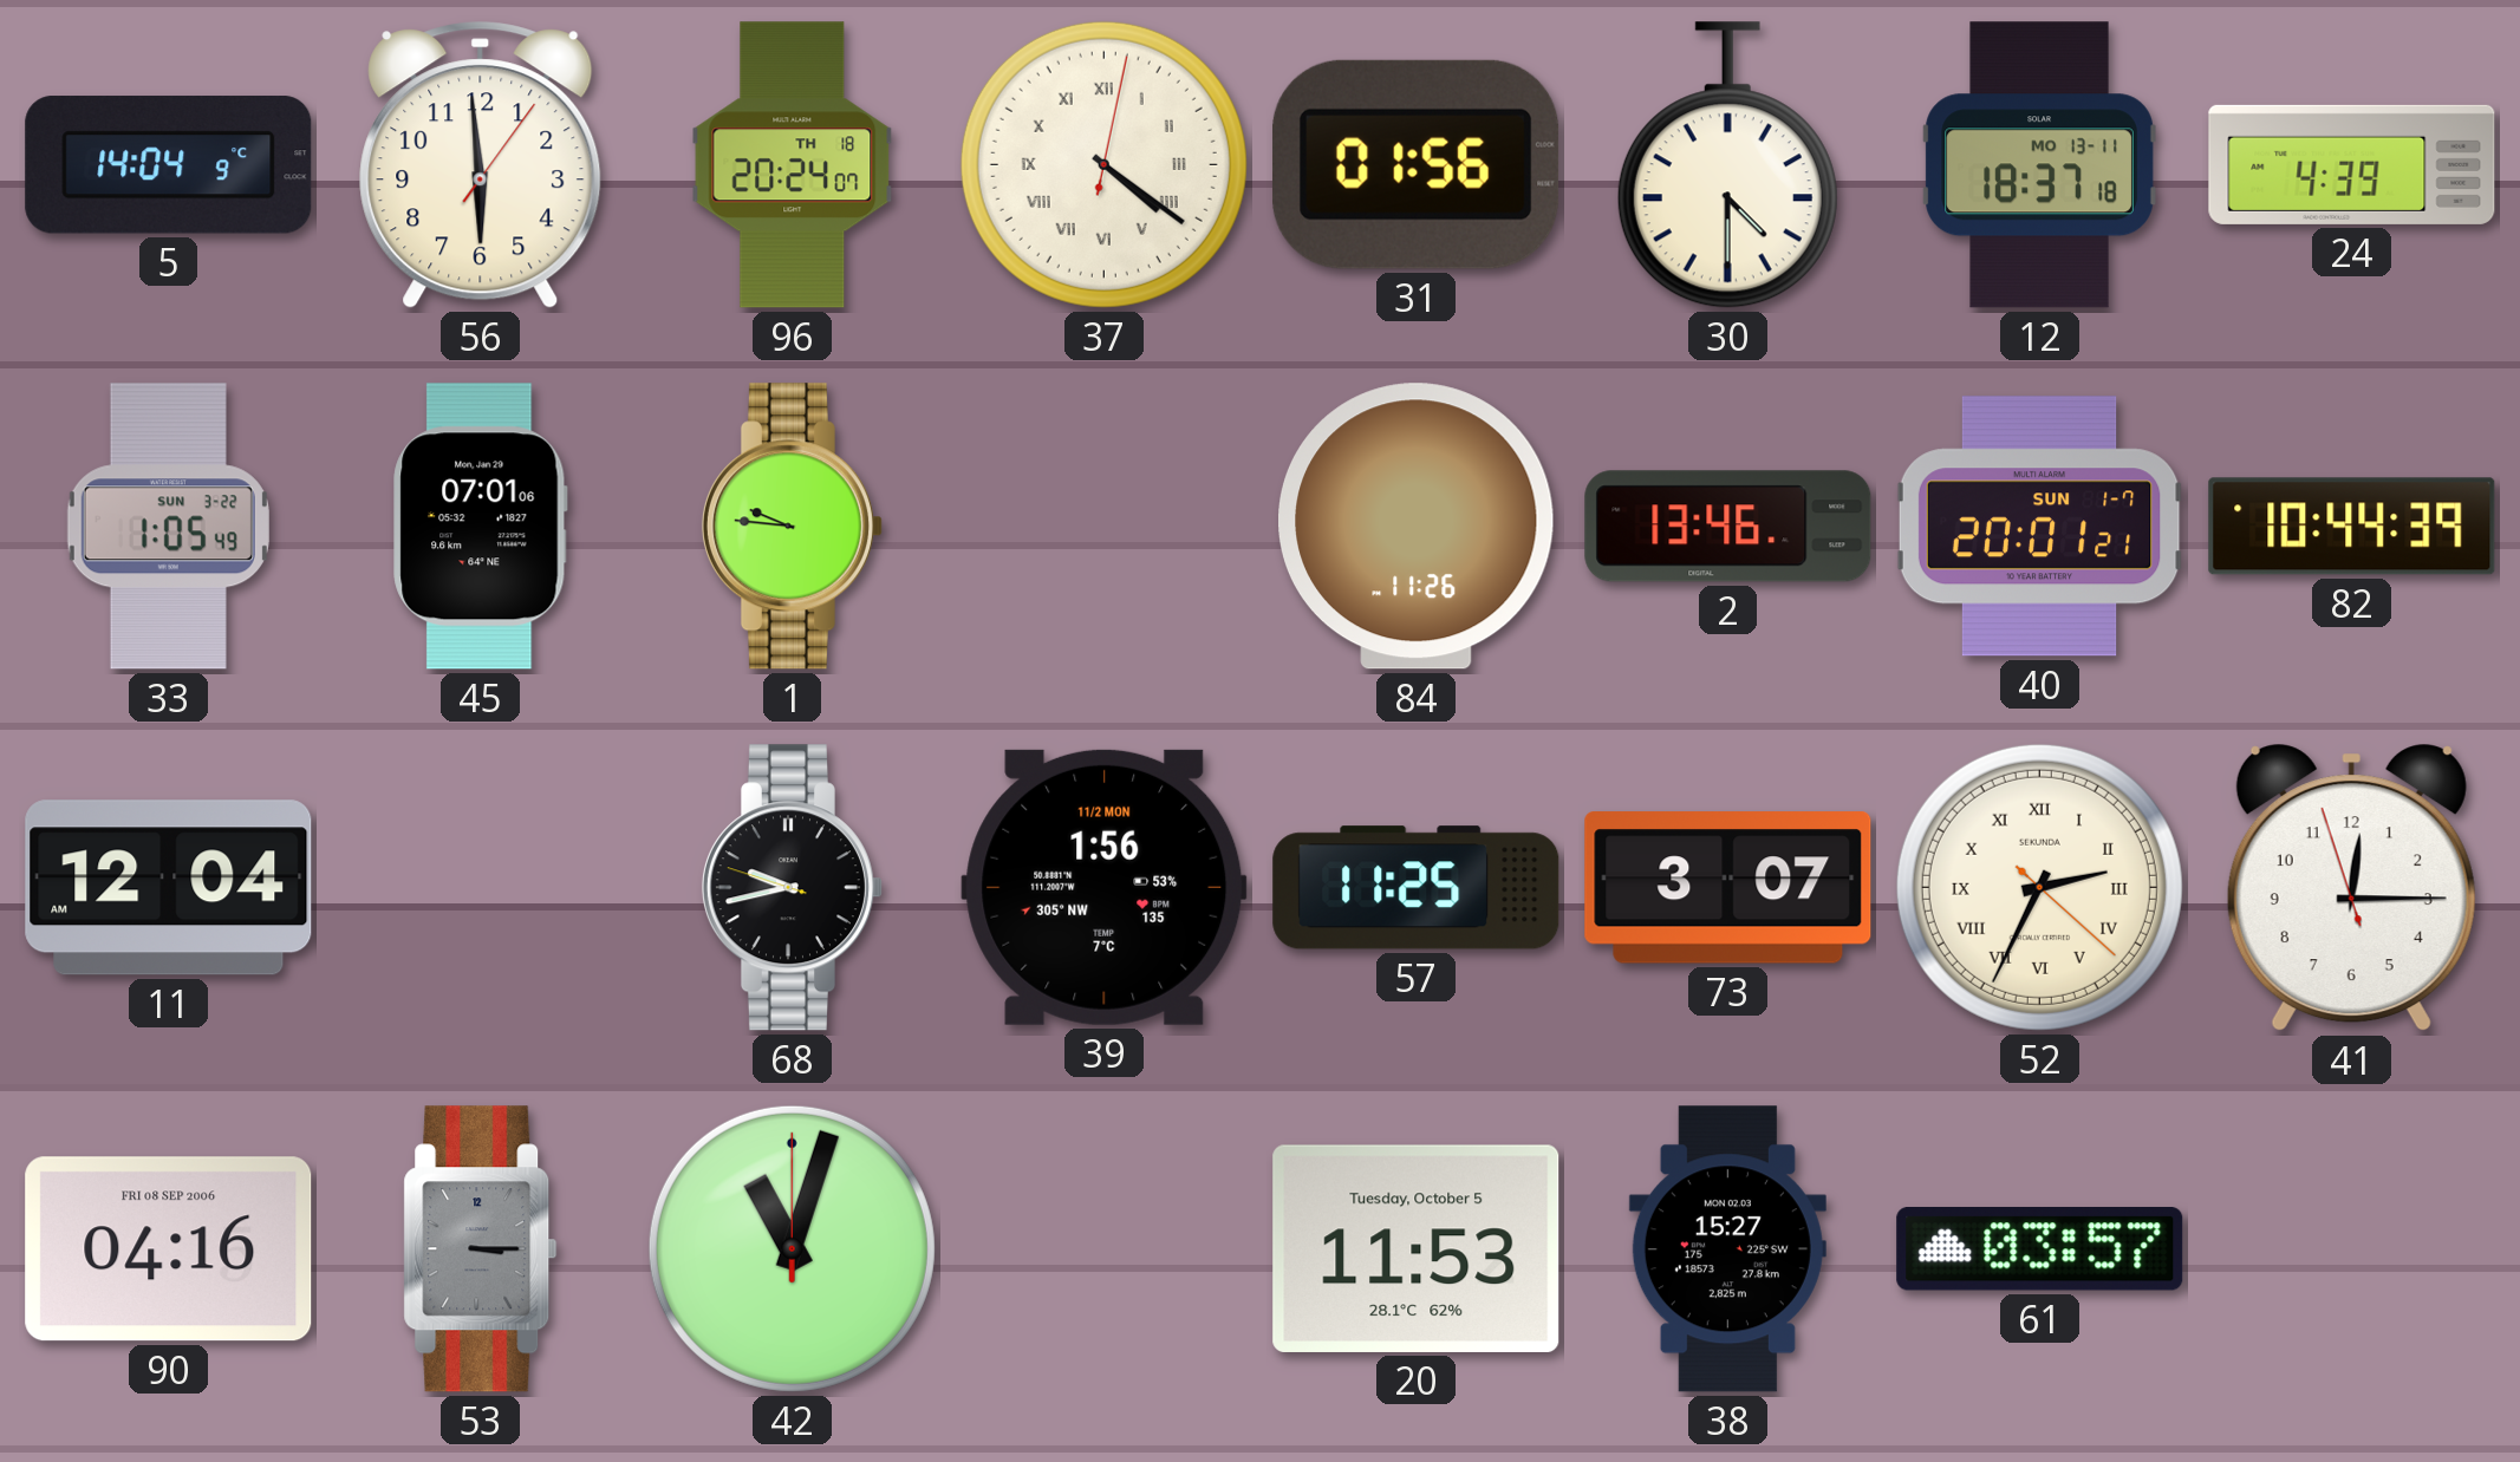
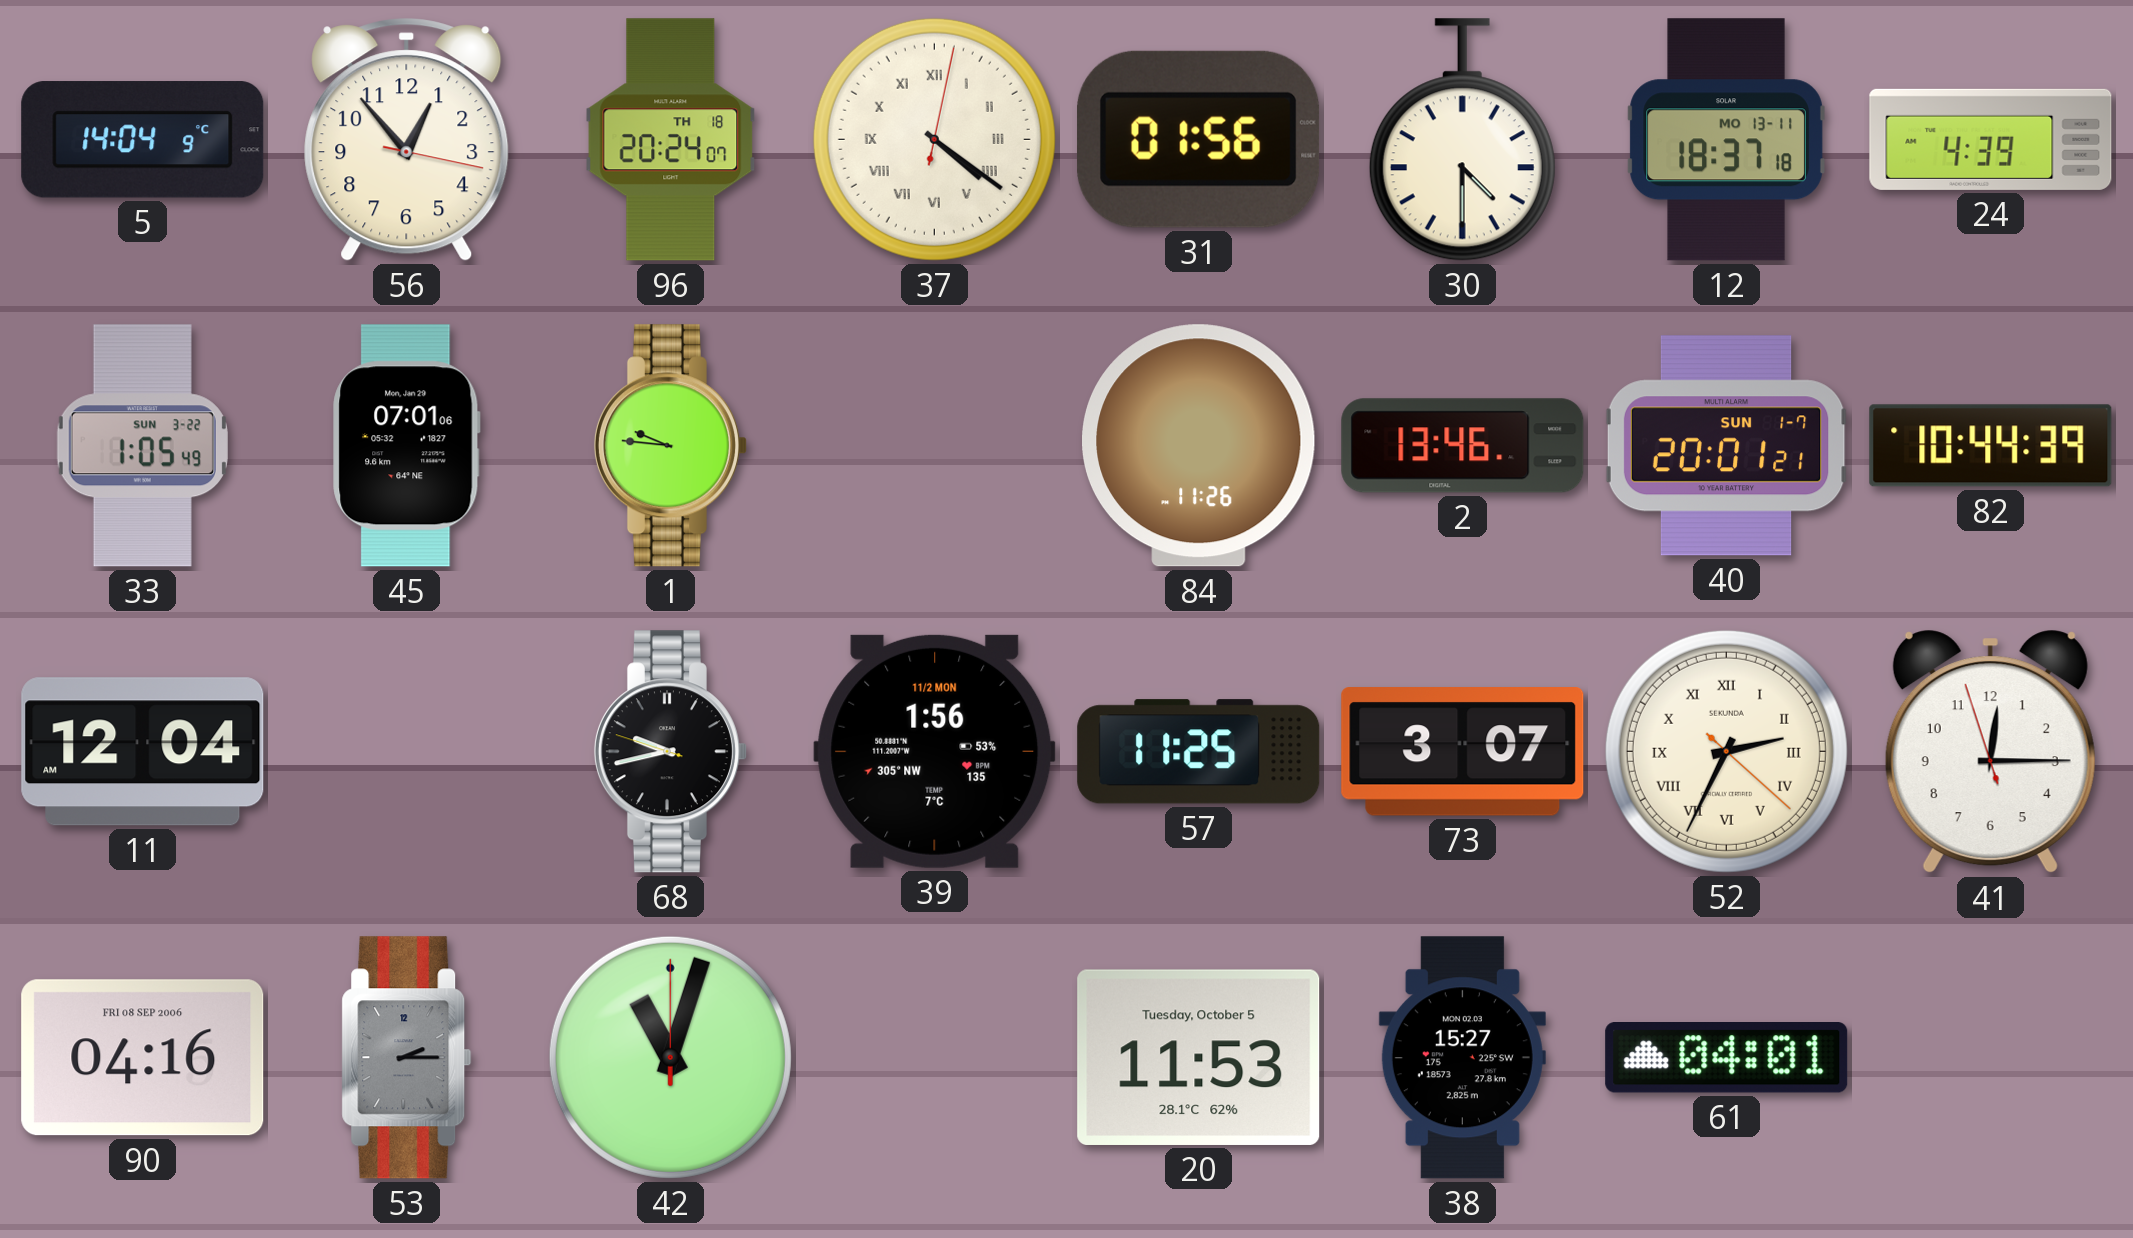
56: 5:59 -> 12:53
53: 3:15 -> 2:15
61: 03:57 -> 04:01
